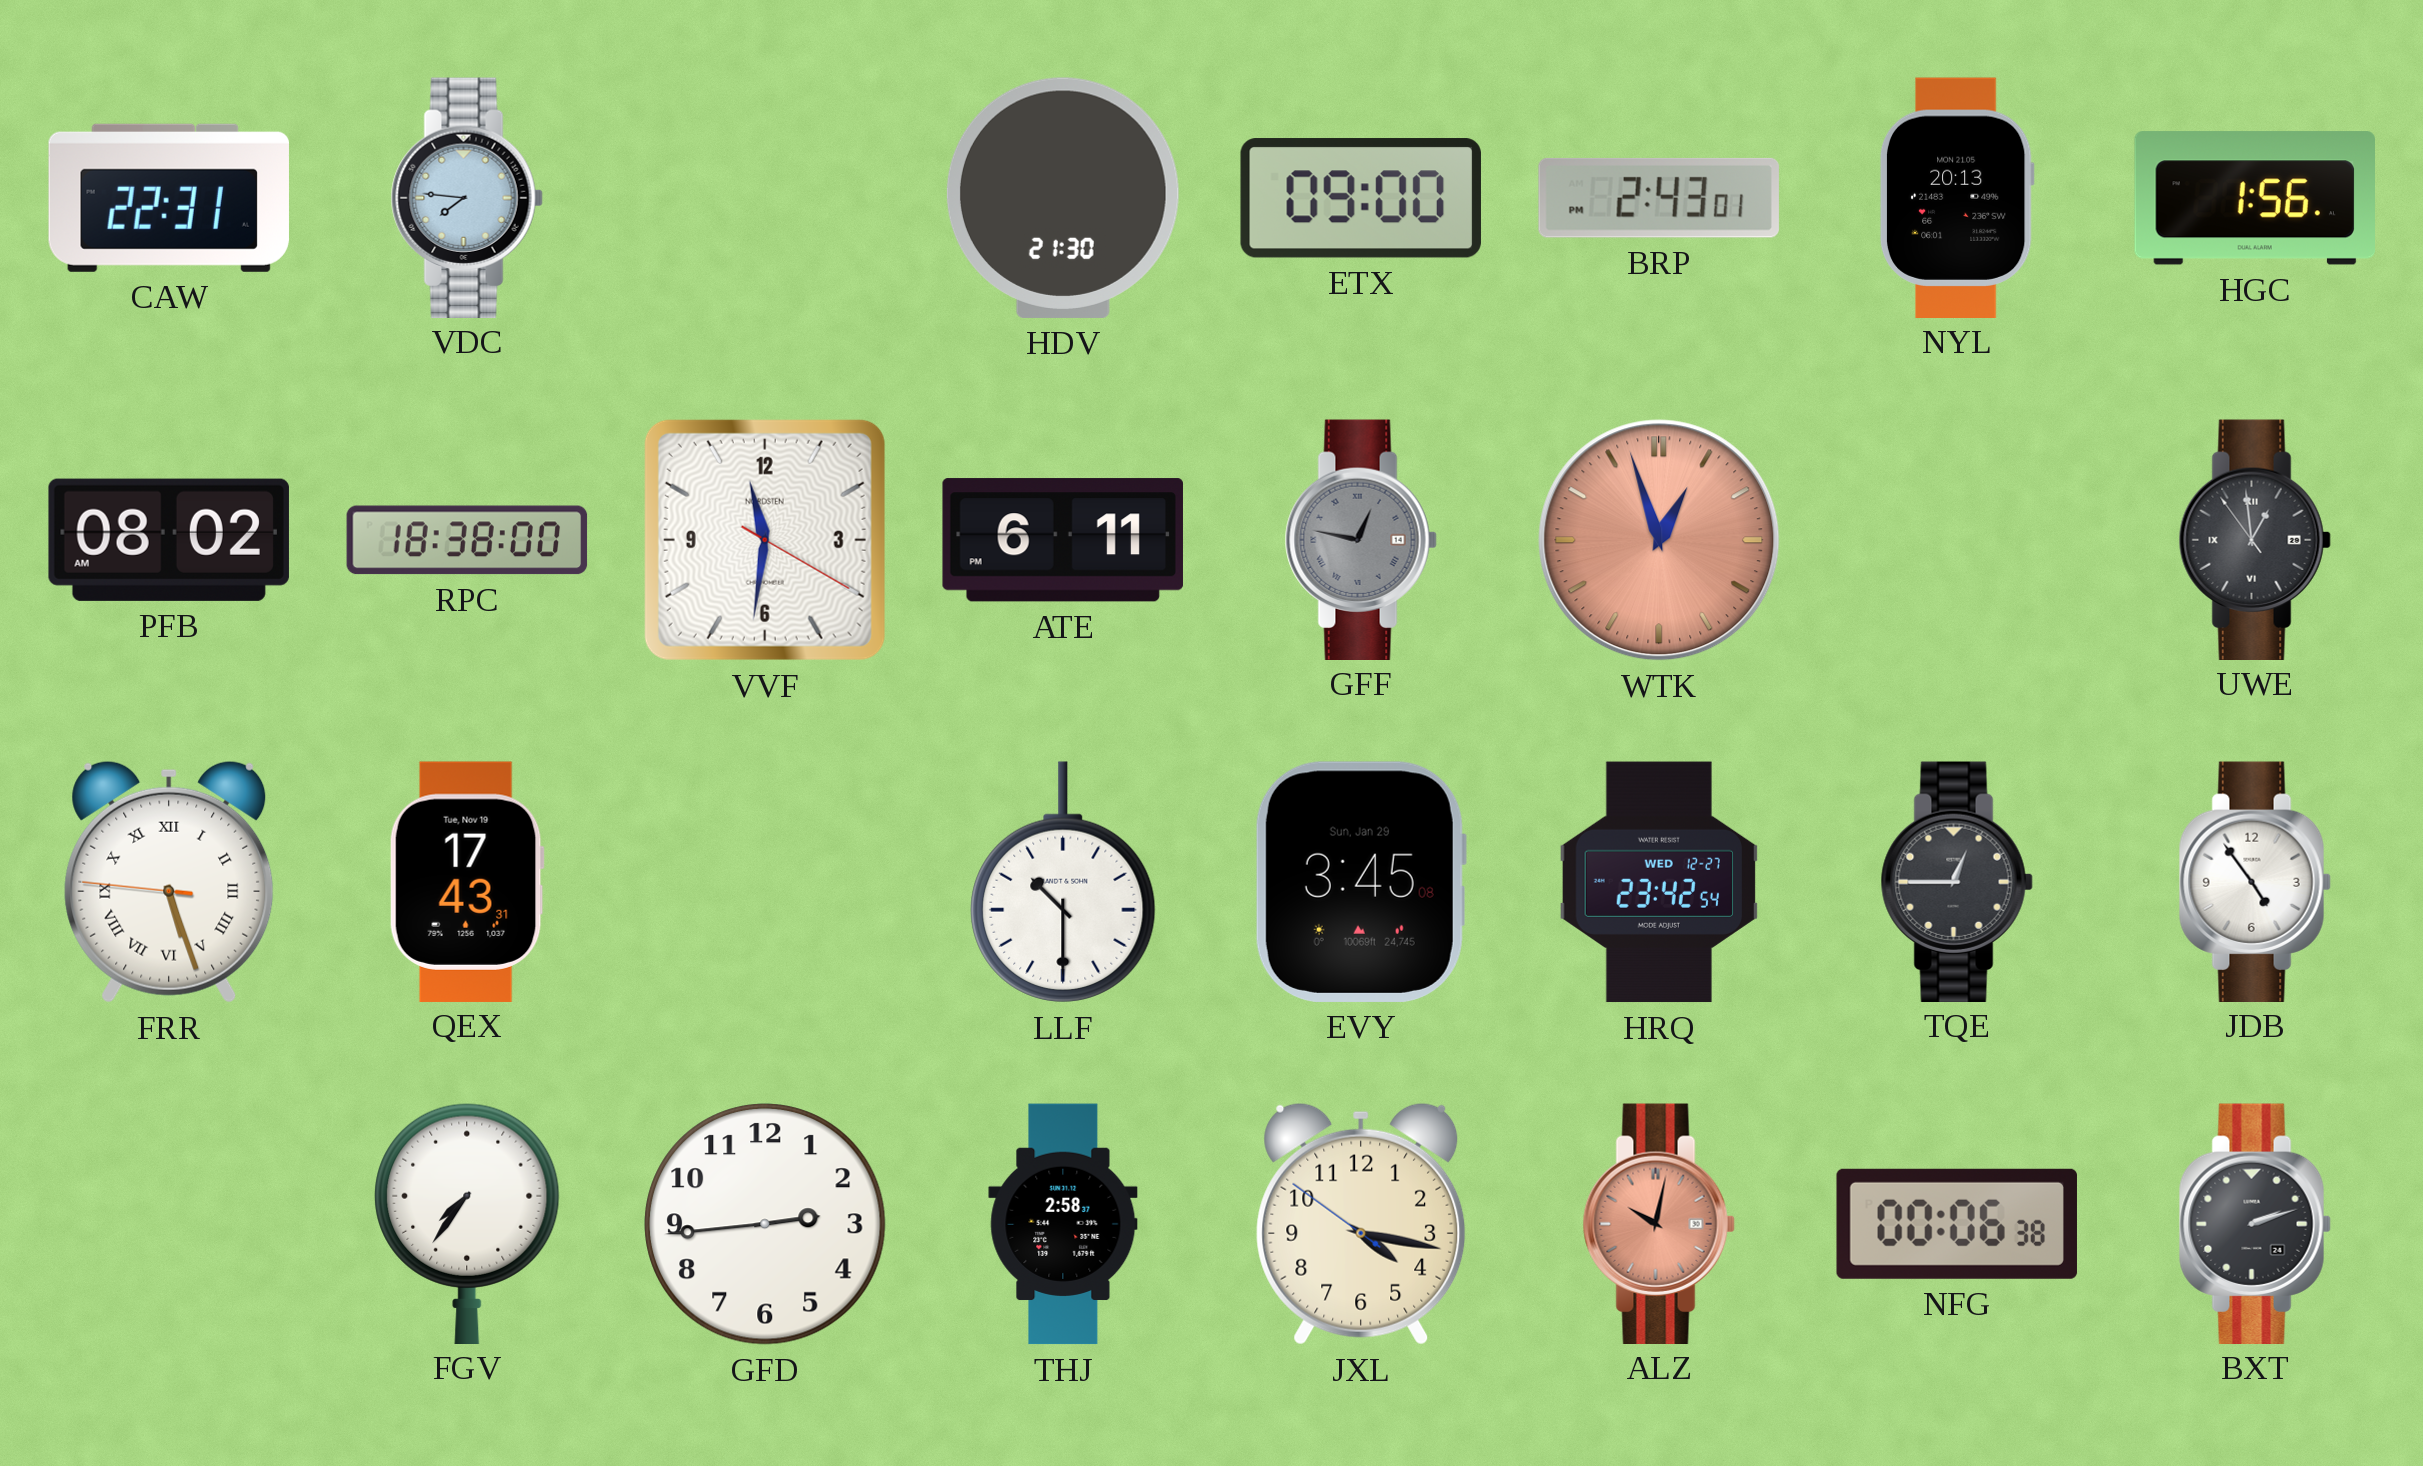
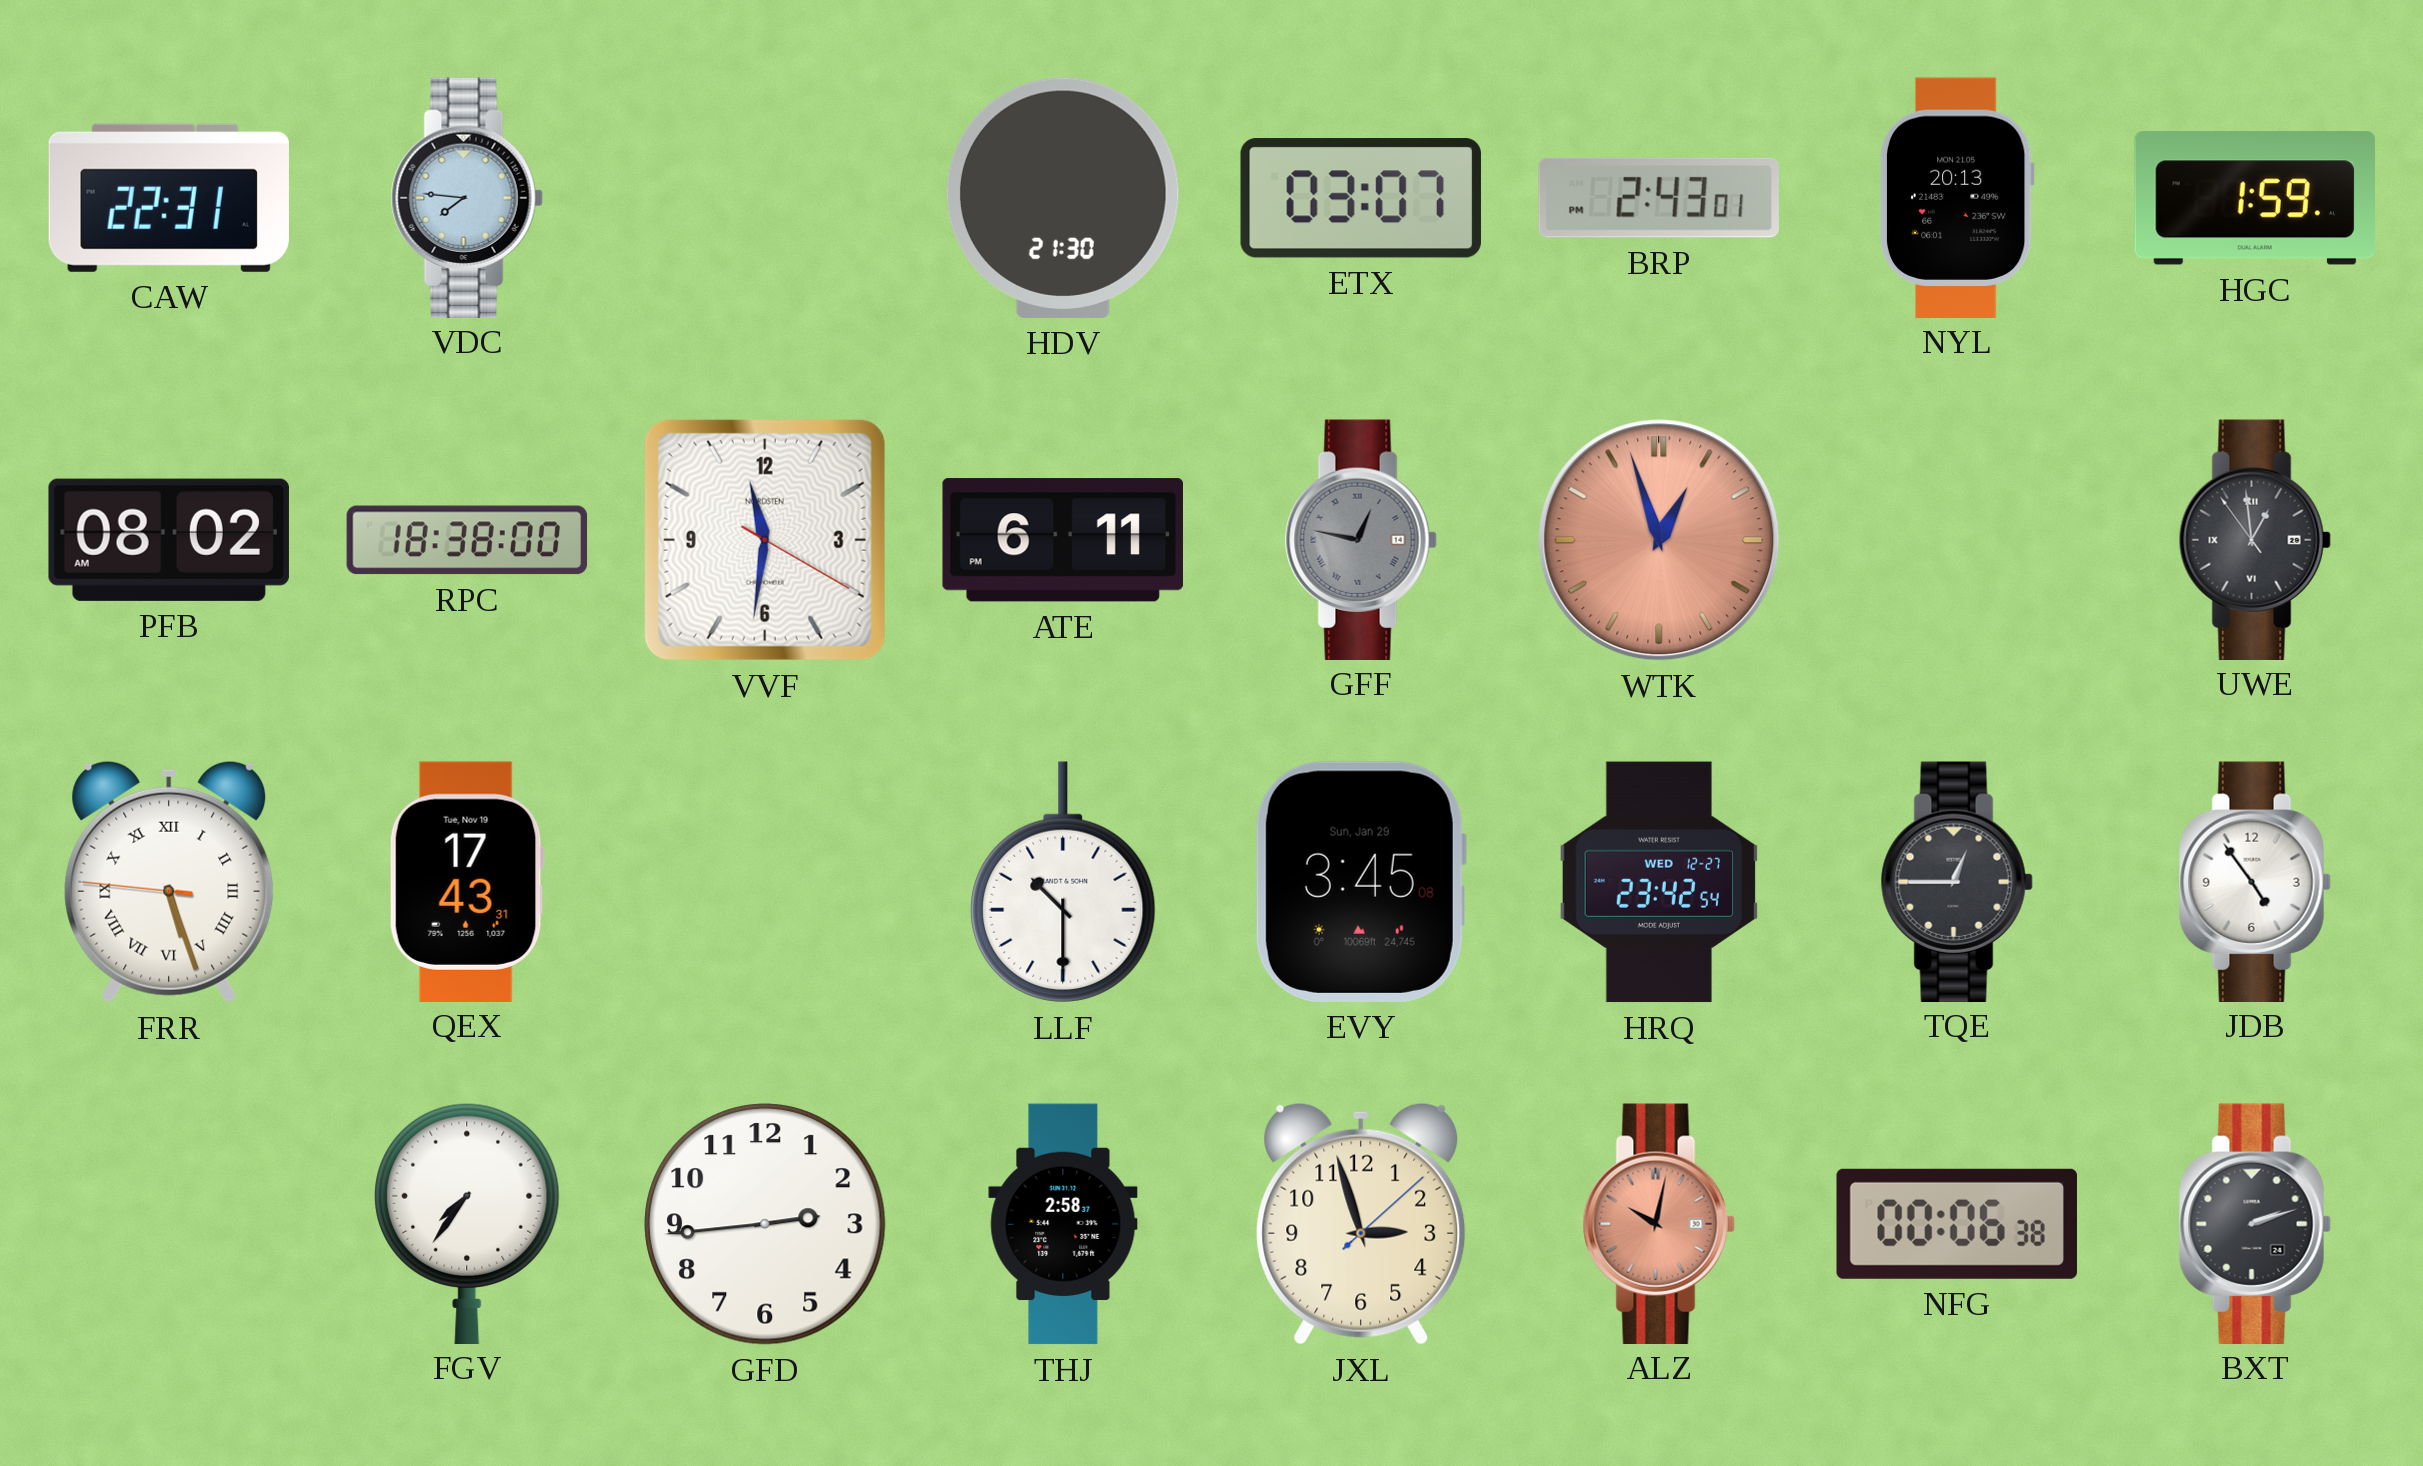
ETX: 09:00 -> 03:07
HGC: 1:56 -> 1:59
JXL: 4:16 -> 2:57
